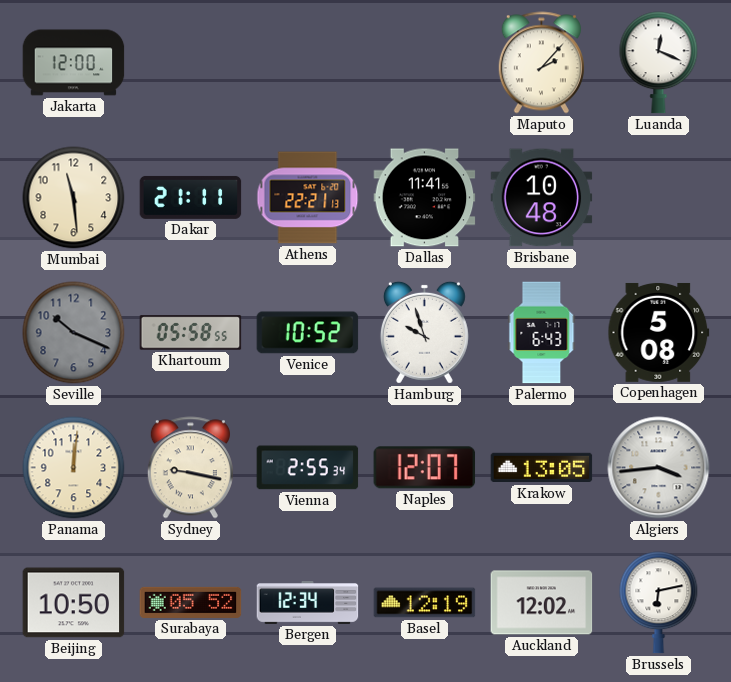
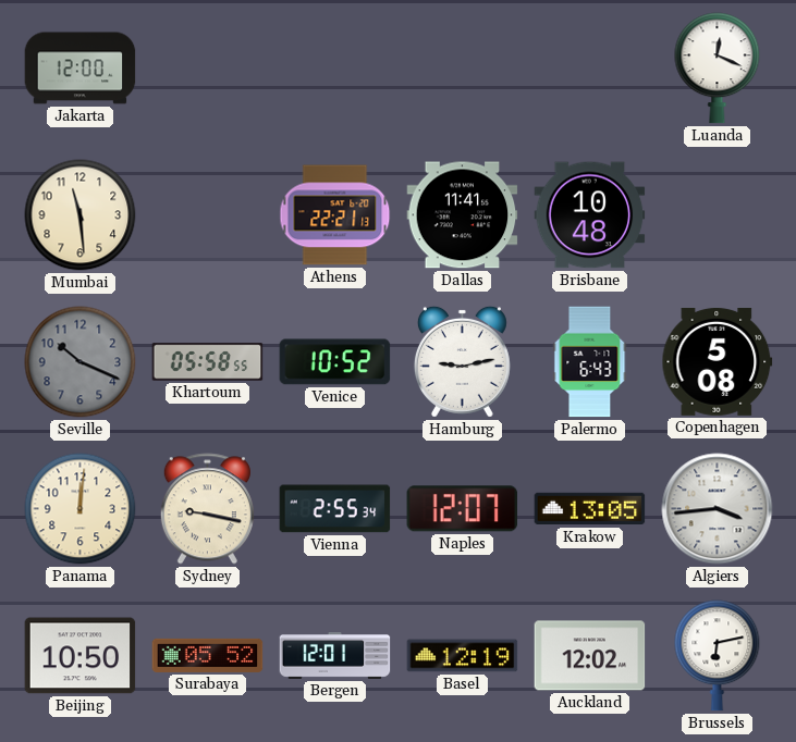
Maputo: 2:07 -> none
Dakar: 21:11 -> none
Hamburg: 9:57 -> 9:13
Bergen: 12:34 -> 12:01
